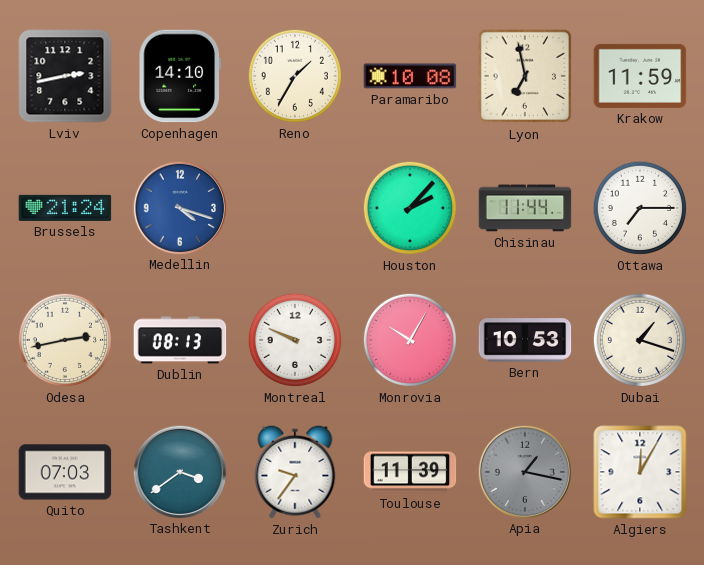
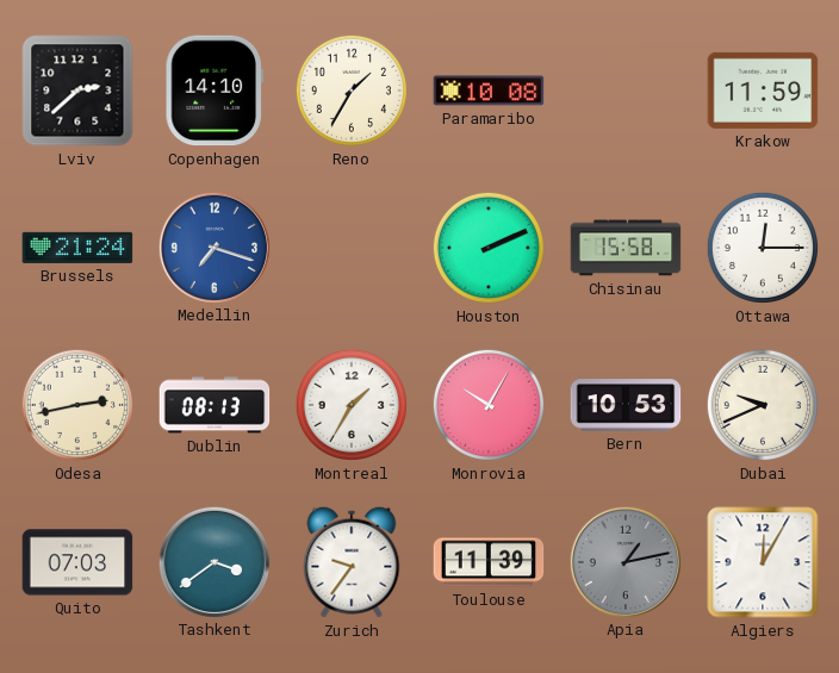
Lviv: 2:43 -> 2:38
Lyon: 6:58 -> none
Medellin: 4:18 -> 7:18
Houston: 2:07 -> 2:11
Chisinau: 11:44 -> 15:58
Ottawa: 7:15 -> 12:15
Montreal: 9:49 -> 1:35
Dubai: 1:18 -> 9:41
Apia: 1:17 -> 1:13
